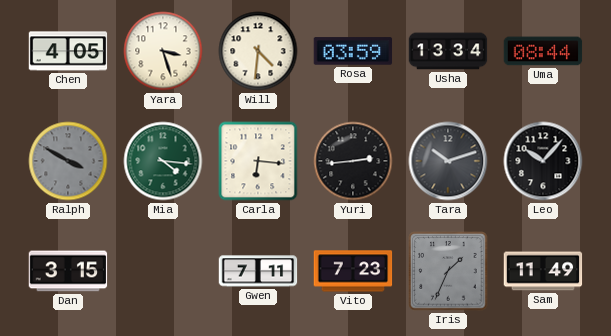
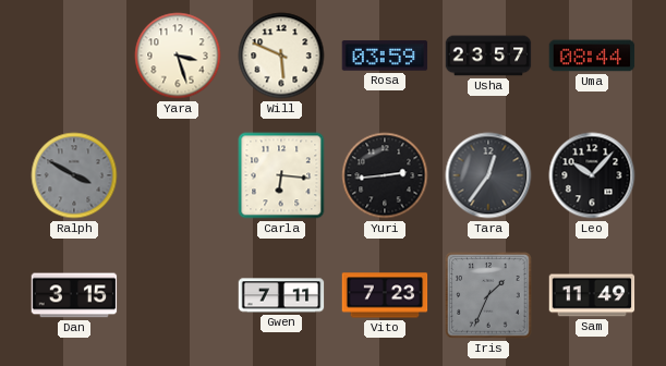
Chen: 4:05 -> none
Will: 4:31 -> 5:49
Usha: 13:34 -> 23:57
Mia: 4:16 -> none
Tara: 10:12 -> 12:36
